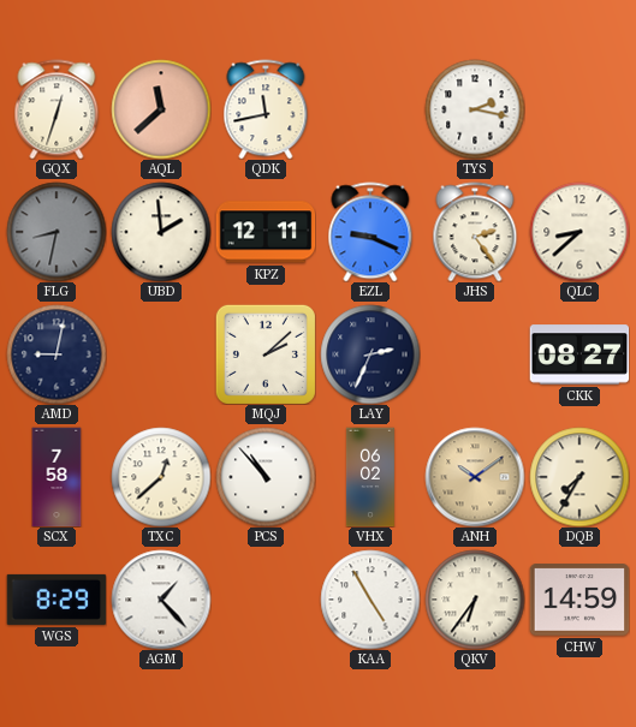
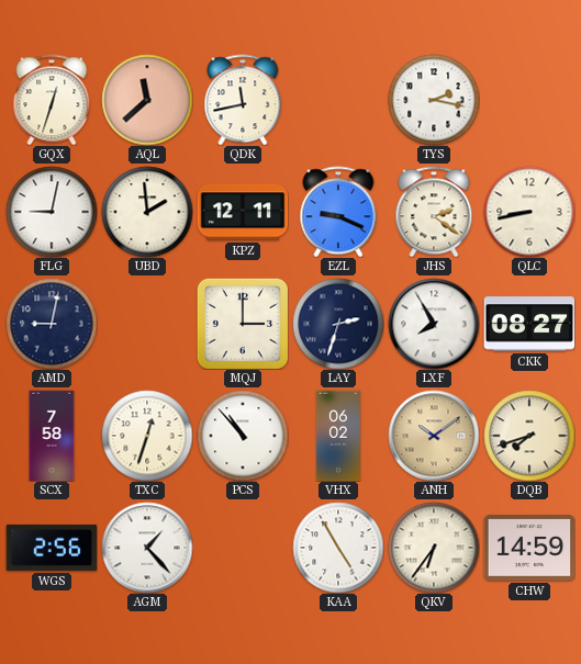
FLG: 8:32 -> 9:02
FLG dial: grey -> white
JHS: 2:24 -> 2:21
QLC: 8:38 -> 8:43
MQJ: 2:08 -> 3:00
LAY: 2:34 -> 2:33
LXF: none -> 7:55
TXC: 12:38 -> 12:33
DQB: 7:35 -> 7:42
WGS: 8:29 -> 2:56
